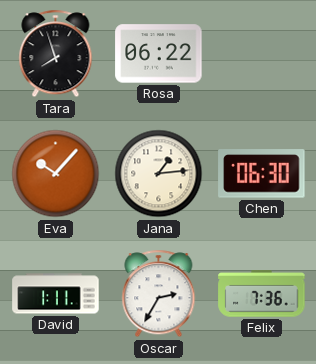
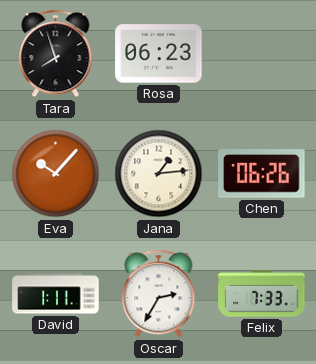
Rosa: 06:22 -> 06:23
Chen: 06:30 -> 06:26
Felix: 7:36 -> 7:33
